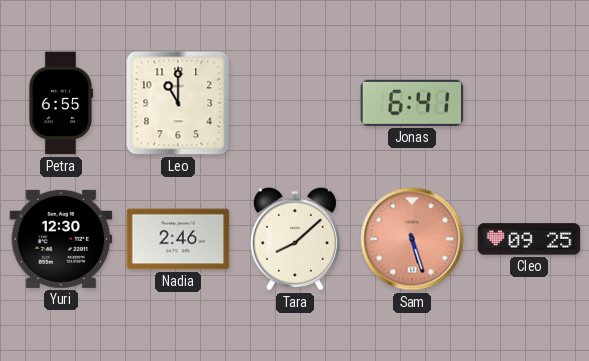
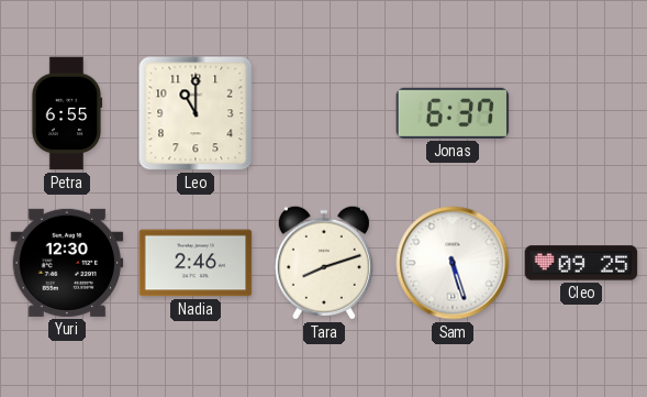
Jonas: 6:41 -> 6:37
Tara: 8:08 -> 8:12
Sam dial: salmon -> white
